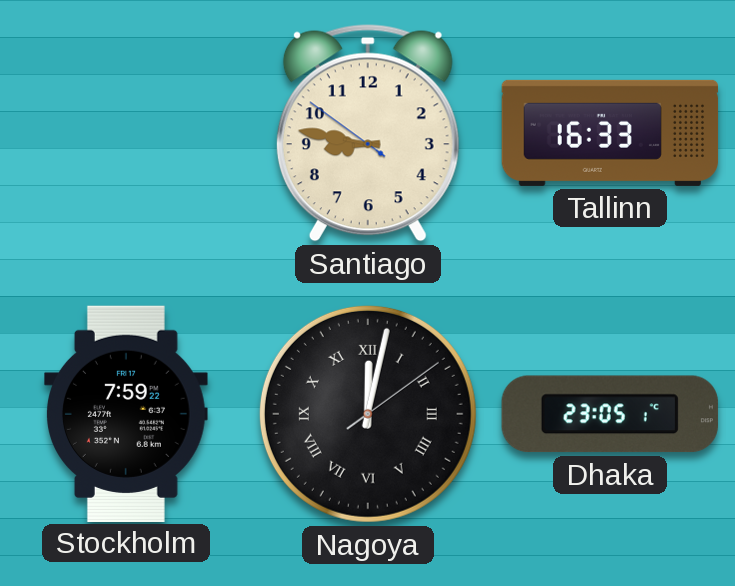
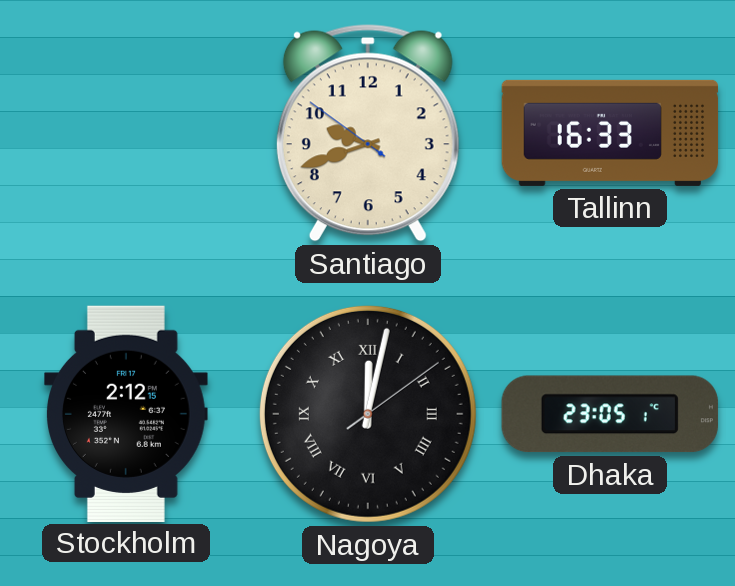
Santiago: 8:46 -> 9:41
Stockholm: 7:59 -> 2:12
